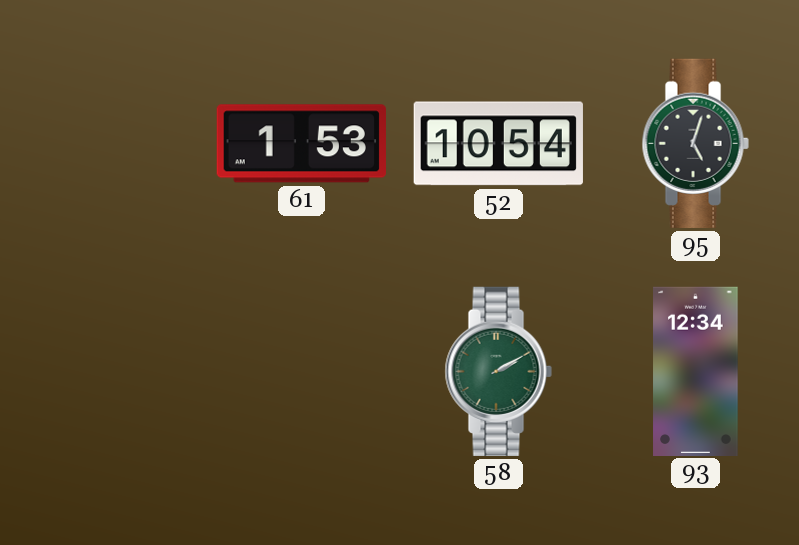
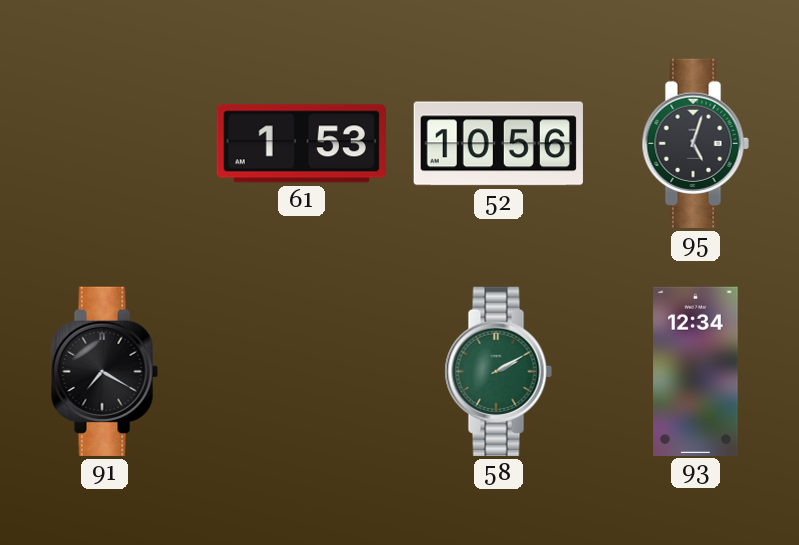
52: 10:54 -> 10:56
91: none -> 7:20
